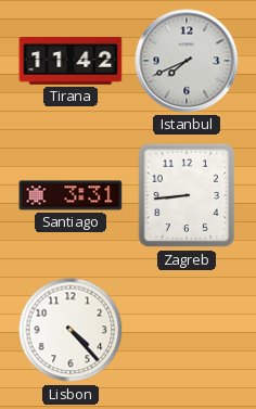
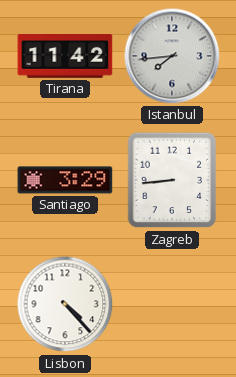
Istanbul: 7:41 -> 7:44
Santiago: 3:31 -> 3:29
